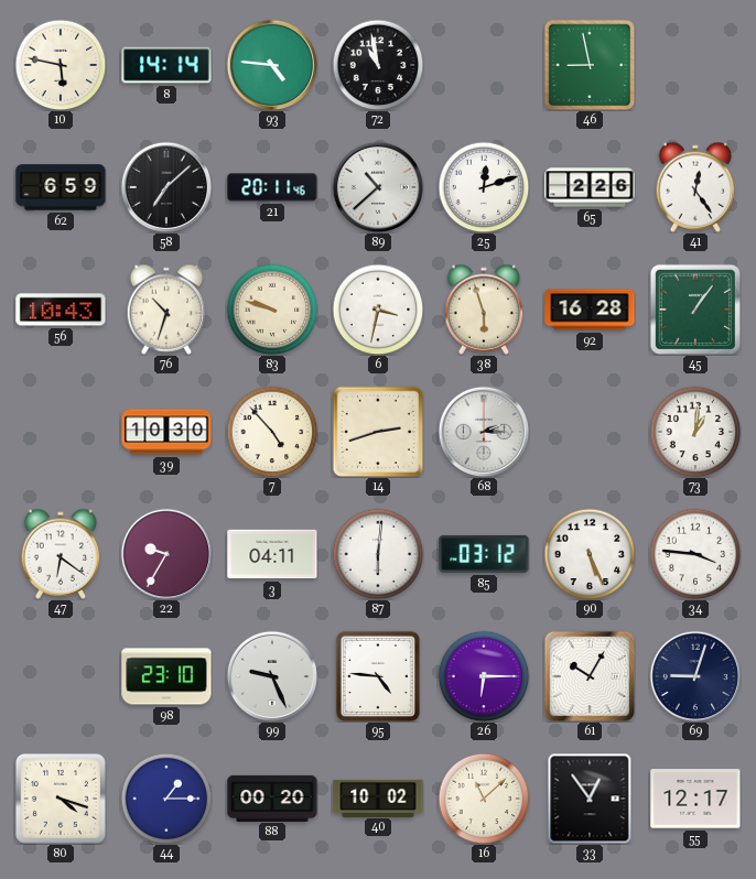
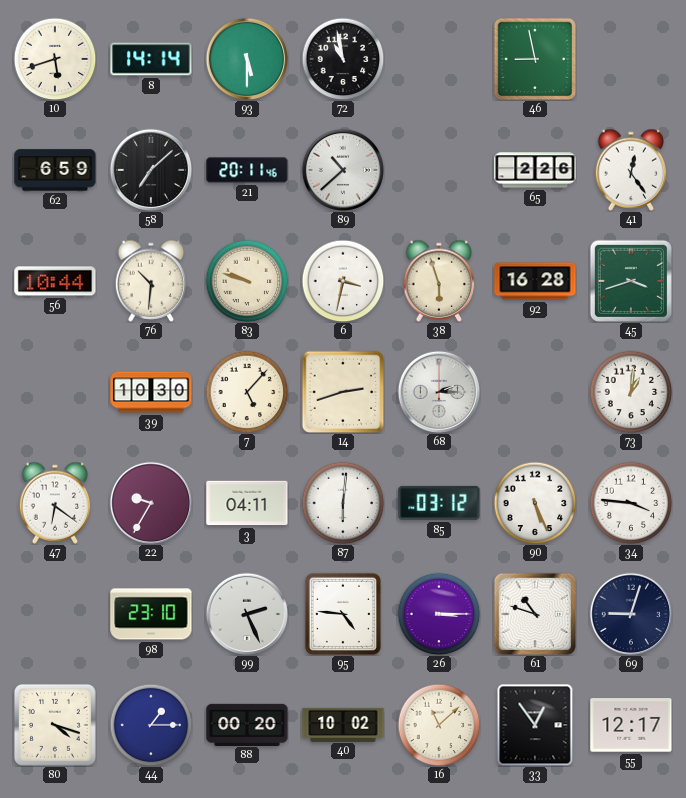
10: 5:47 -> 5:42
93: 4:46 -> 5:30
25: 12:12 -> none
56: 10:43 -> 10:44
76: 10:33 -> 10:31
45: 1:06 -> 3:42
7: 4:53 -> 5:07
99: 9:26 -> 2:26
26: 6:15 -> 3:15
61: 10:05 -> 10:48
